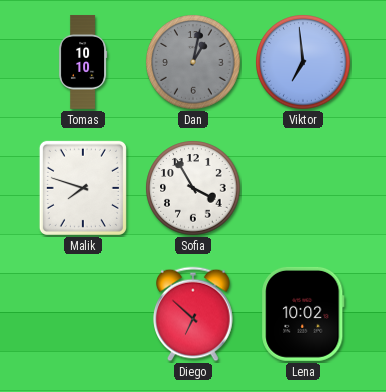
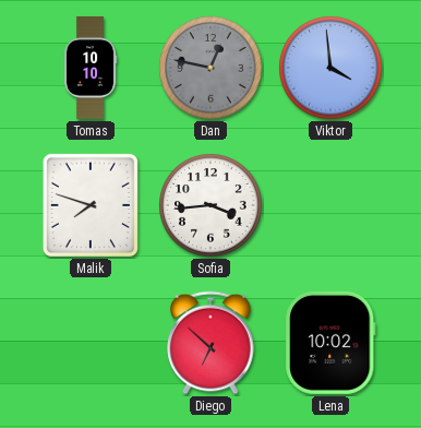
Dan: 1:02 -> 12:47
Viktor: 6:59 -> 3:59
Sofia: 3:55 -> 3:44
